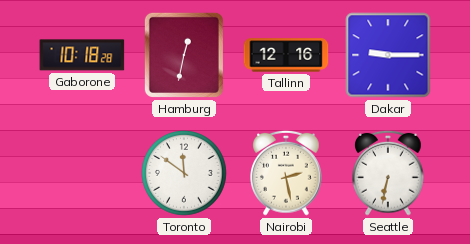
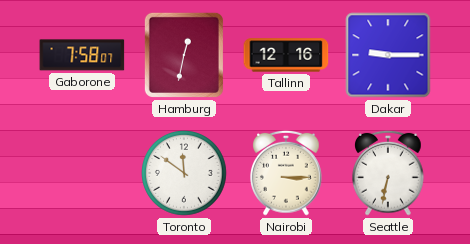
Gaborone: 10:18 -> 7:58
Nairobi: 2:28 -> 3:15
